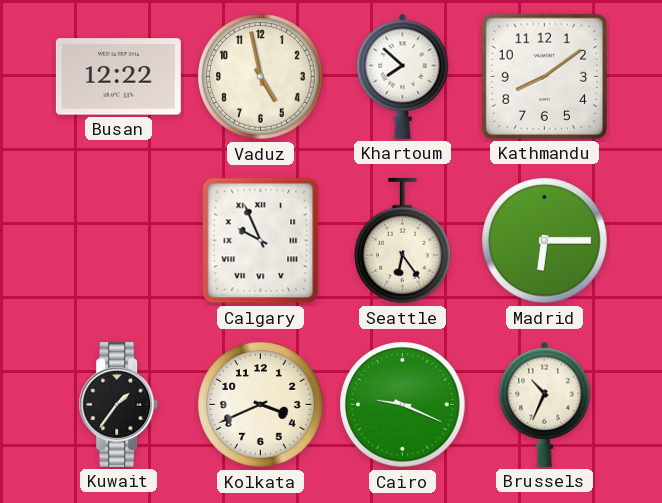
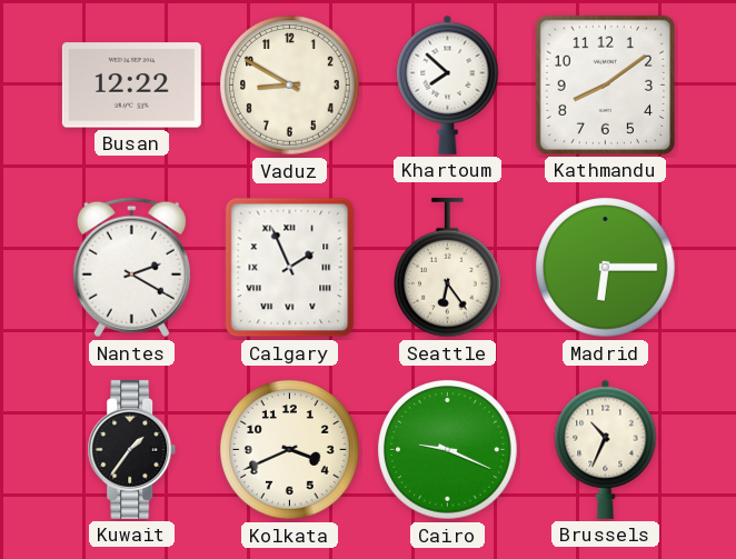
Vaduz: 4:58 -> 8:50
Nantes: none -> 2:20
Calgary: 9:56 -> 1:56
